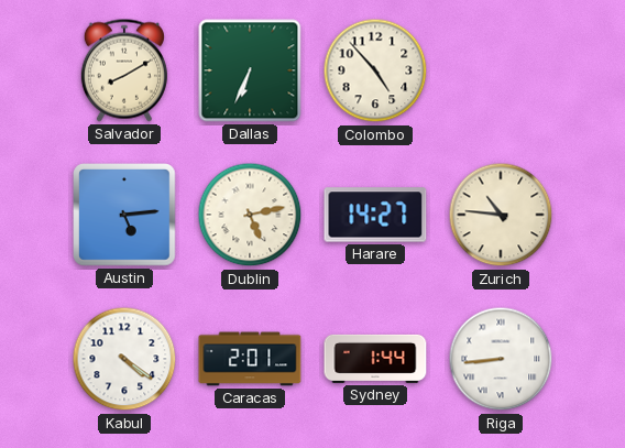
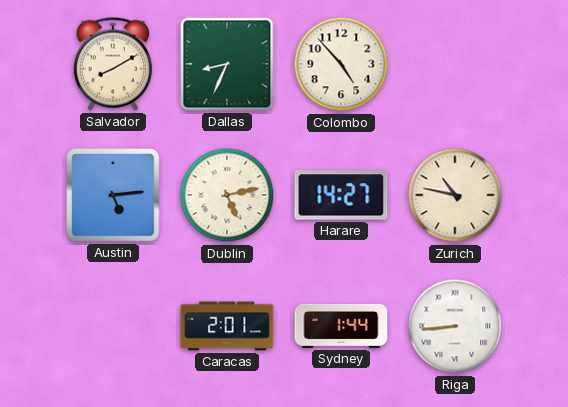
Dallas: 6:34 -> 8:34
Zurich: 10:46 -> 10:47
Kabul: 4:21 -> none
